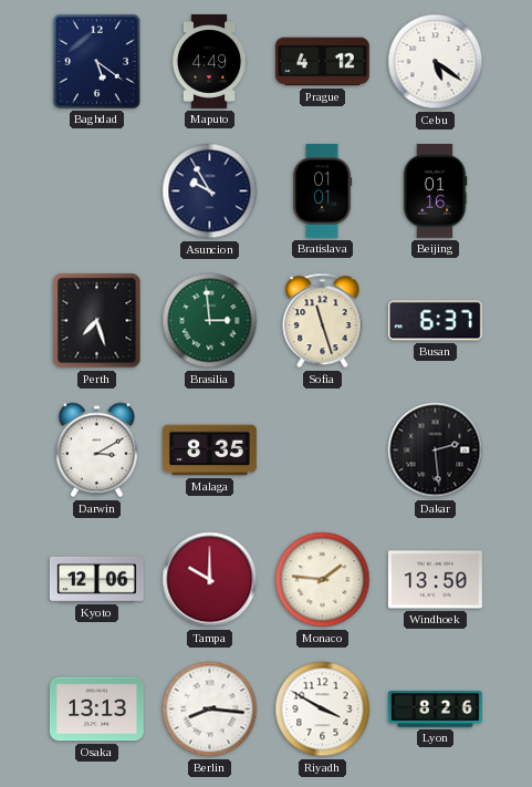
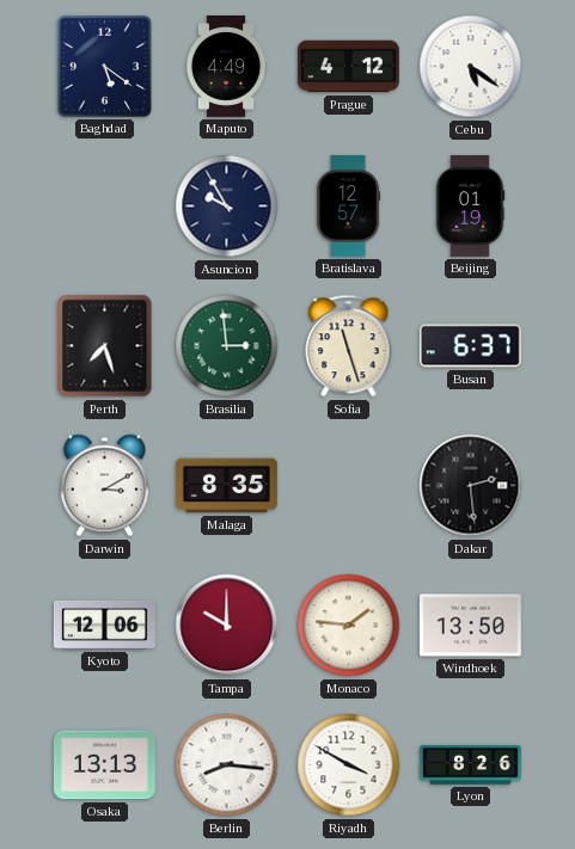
Bratislava: 01:01 -> 12:57
Beijing: 01:16 -> 01:19
